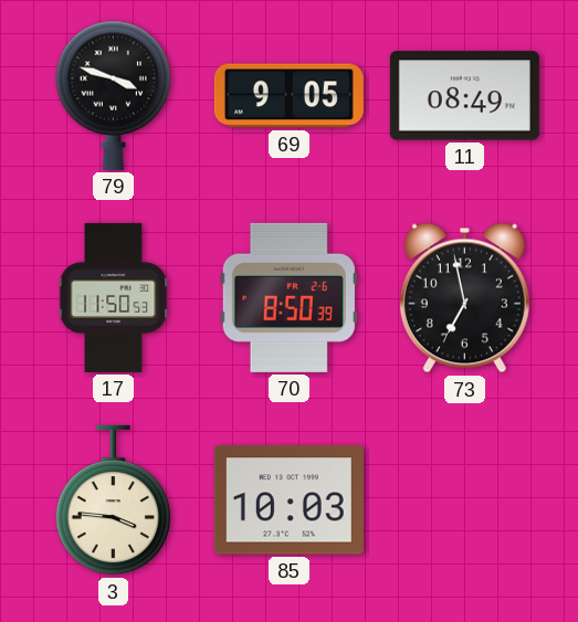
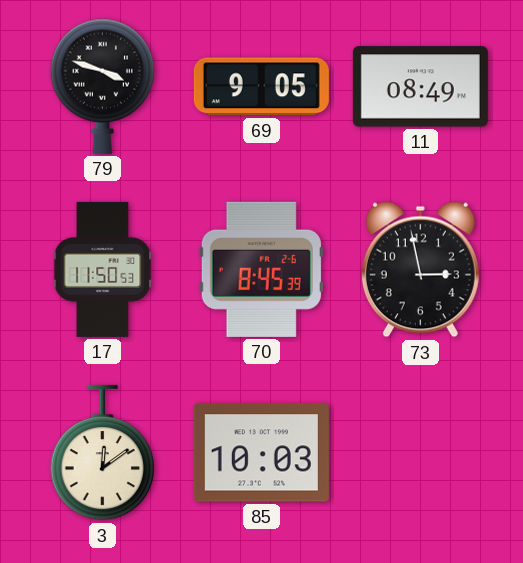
70: 8:50 -> 8:45
73: 6:58 -> 2:58
3: 3:46 -> 12:09
